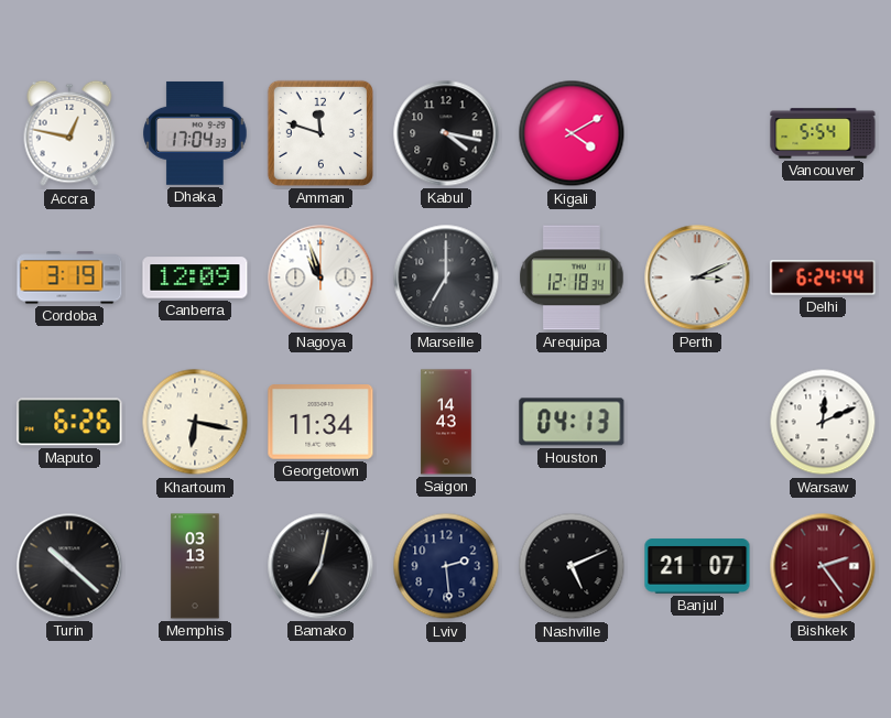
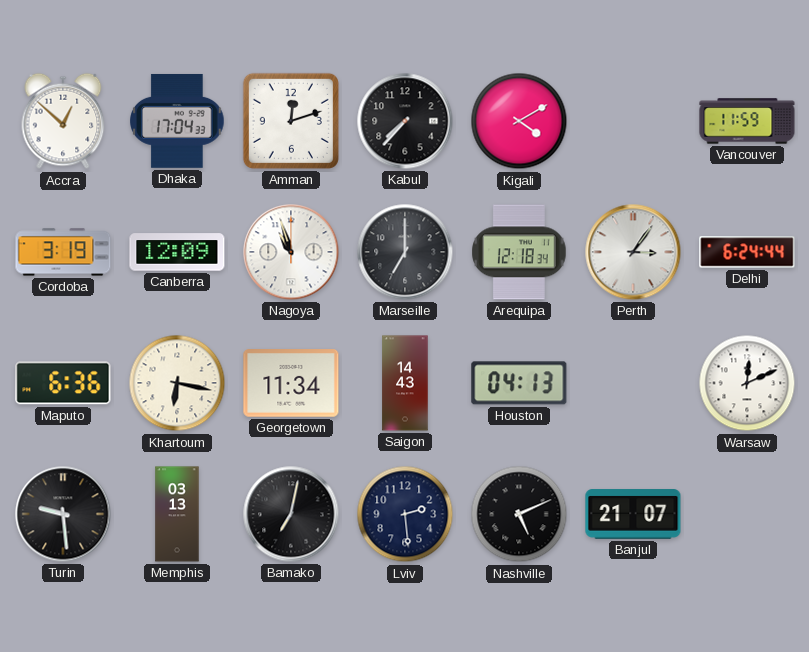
Accra: 12:47 -> 12:52
Amman: 11:48 -> 12:12
Kabul: 4:17 -> 7:37
Vancouver: 5:54 -> 11:59
Perth: 3:11 -> 3:06
Maputo: 6:26 -> 6:36
Turin: 10:22 -> 9:29
Bishkek: 2:24 -> none
